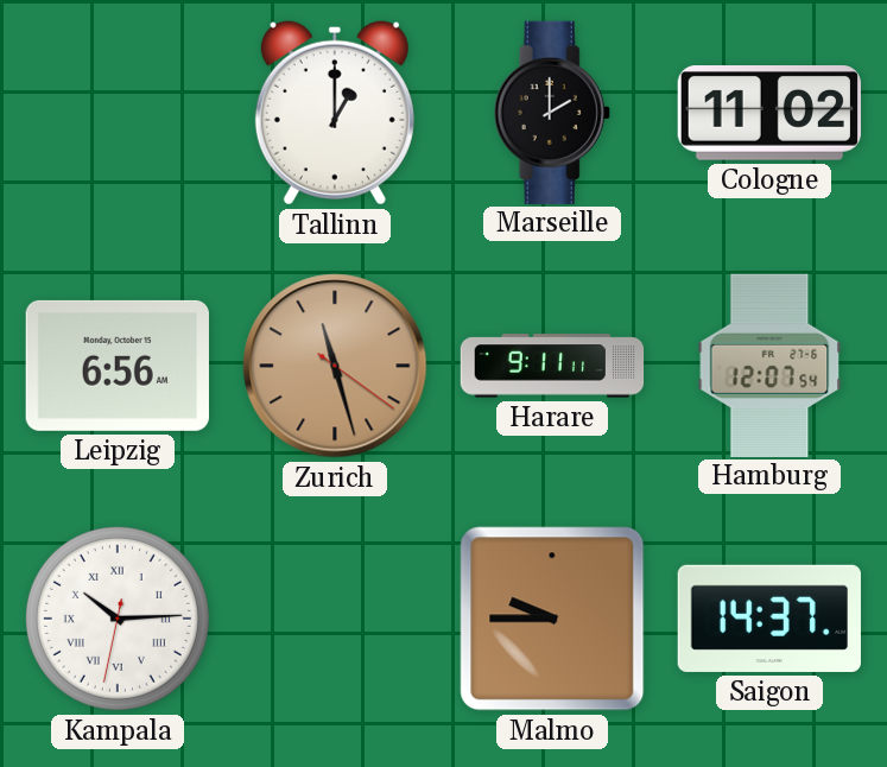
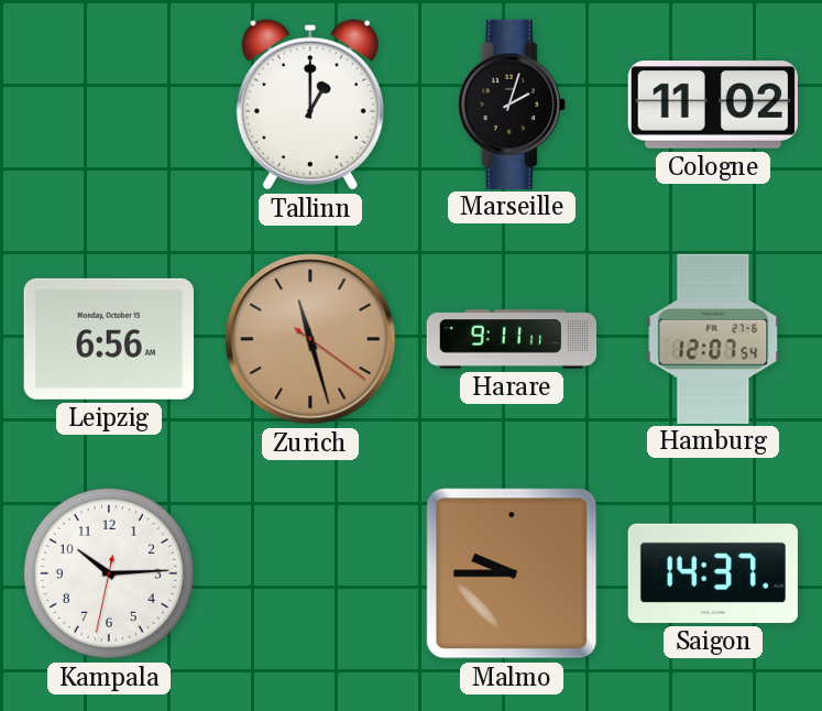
Marseille: 2:00 -> 2:03
Kampala numerals: Roman -> Arabic
